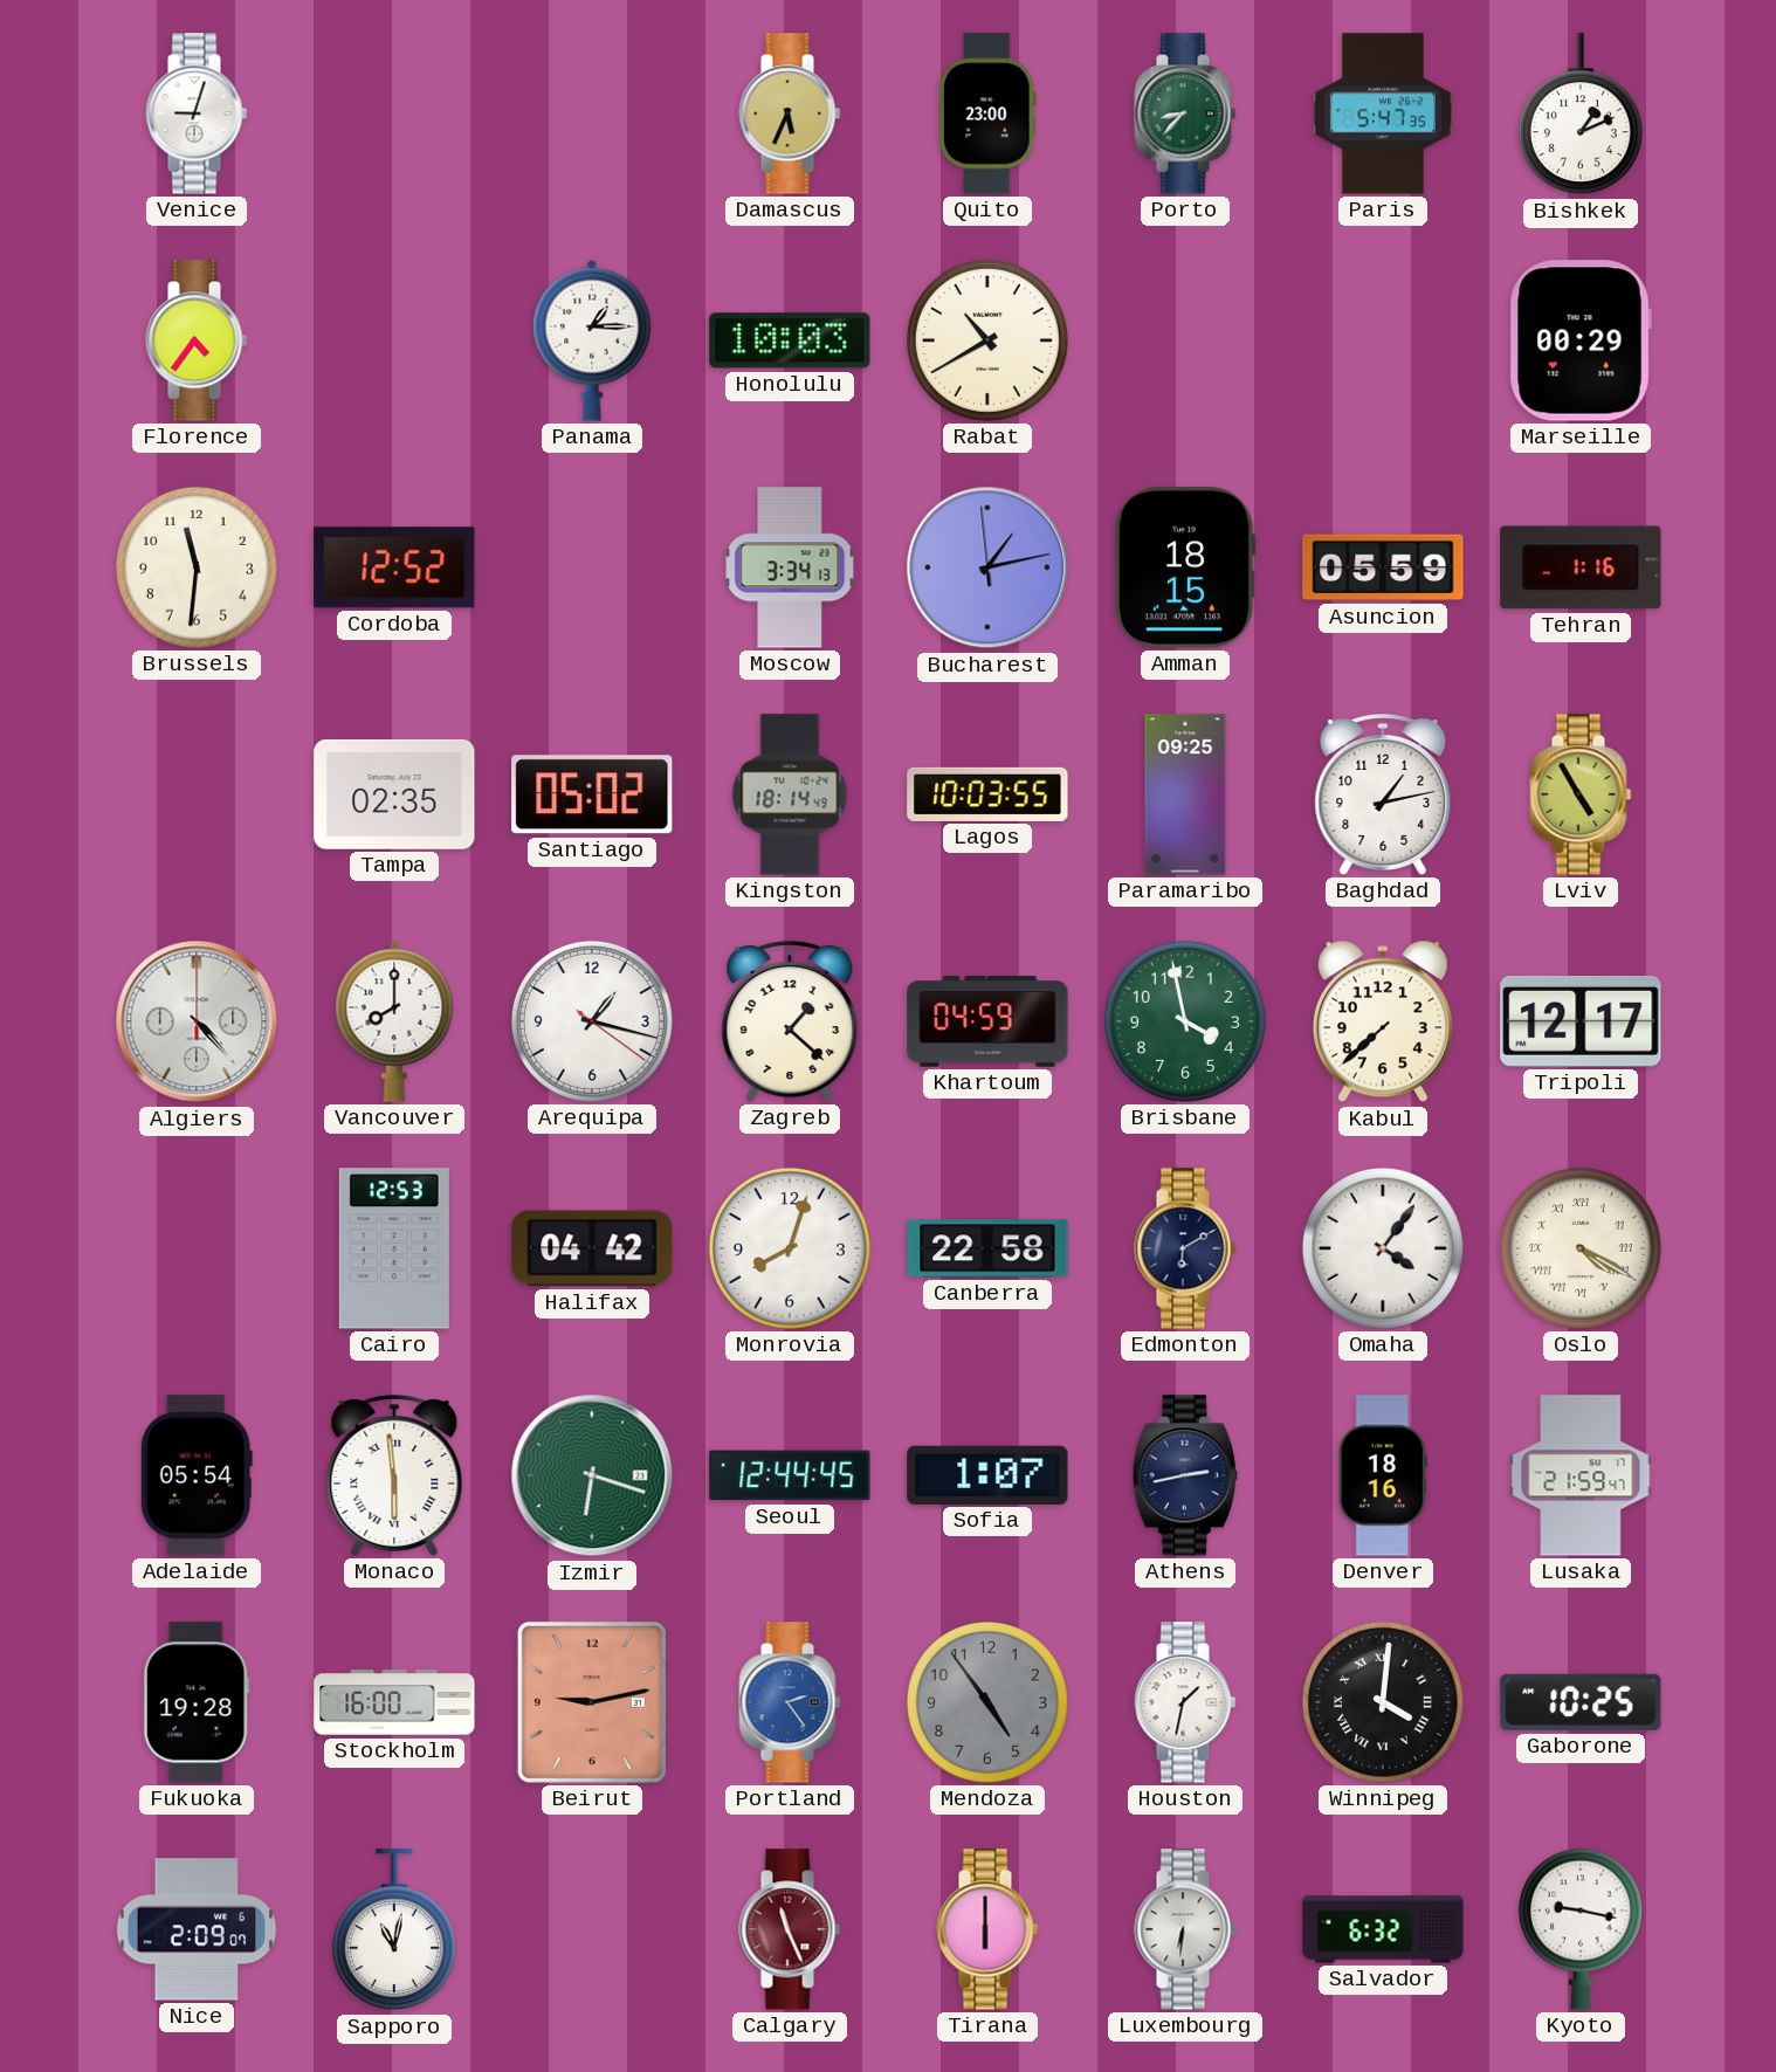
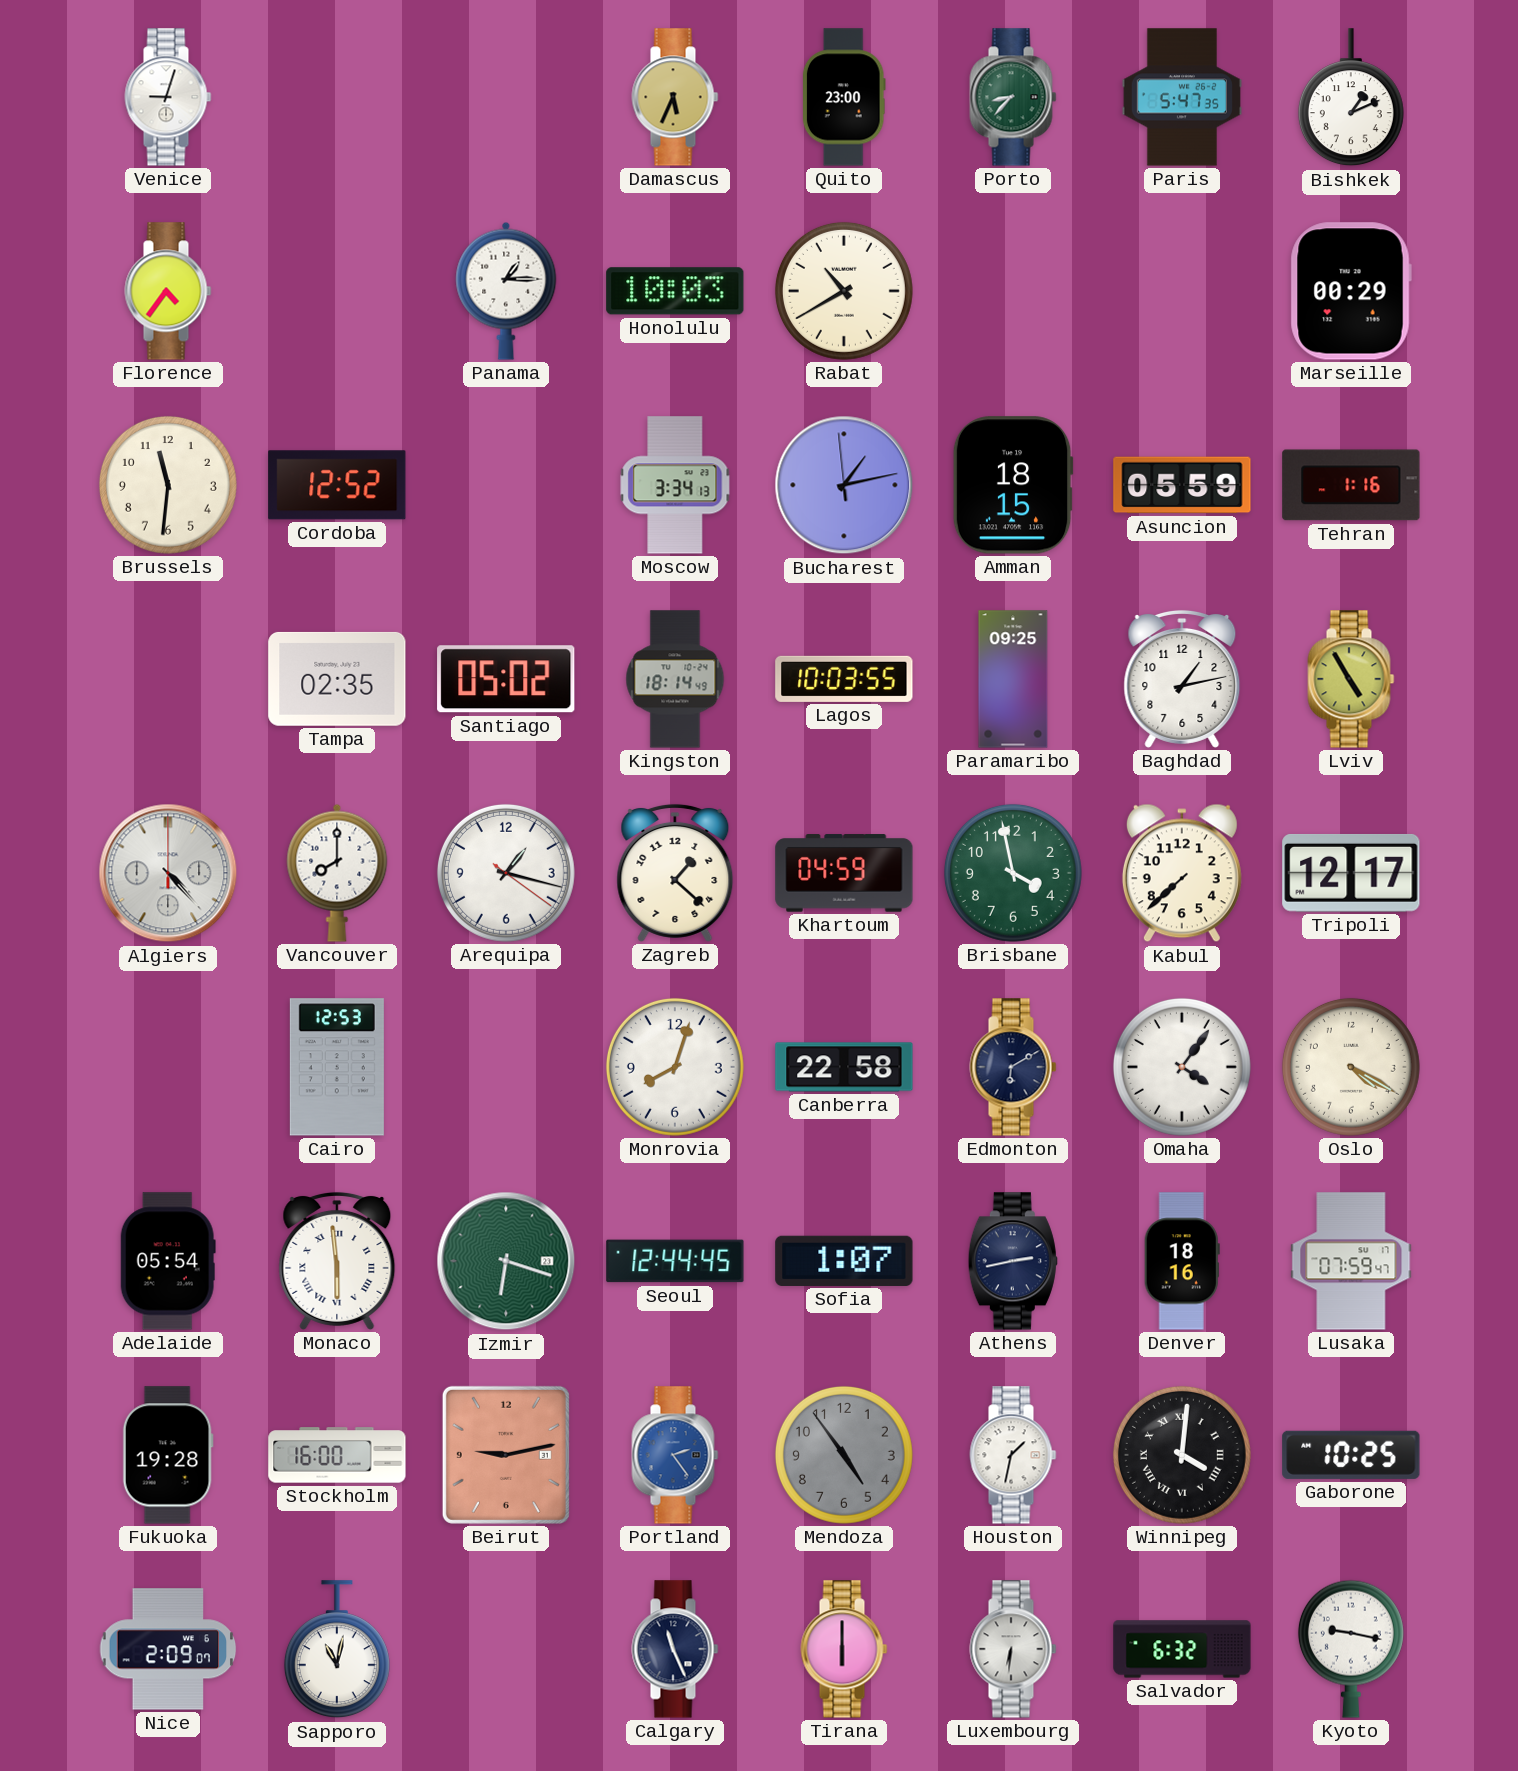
Halifax: 04:42 -> none
Oslo numerals: Roman -> Arabic
Lusaka: 21:59 -> 07:59
Calgary dial: burgundy -> navy
